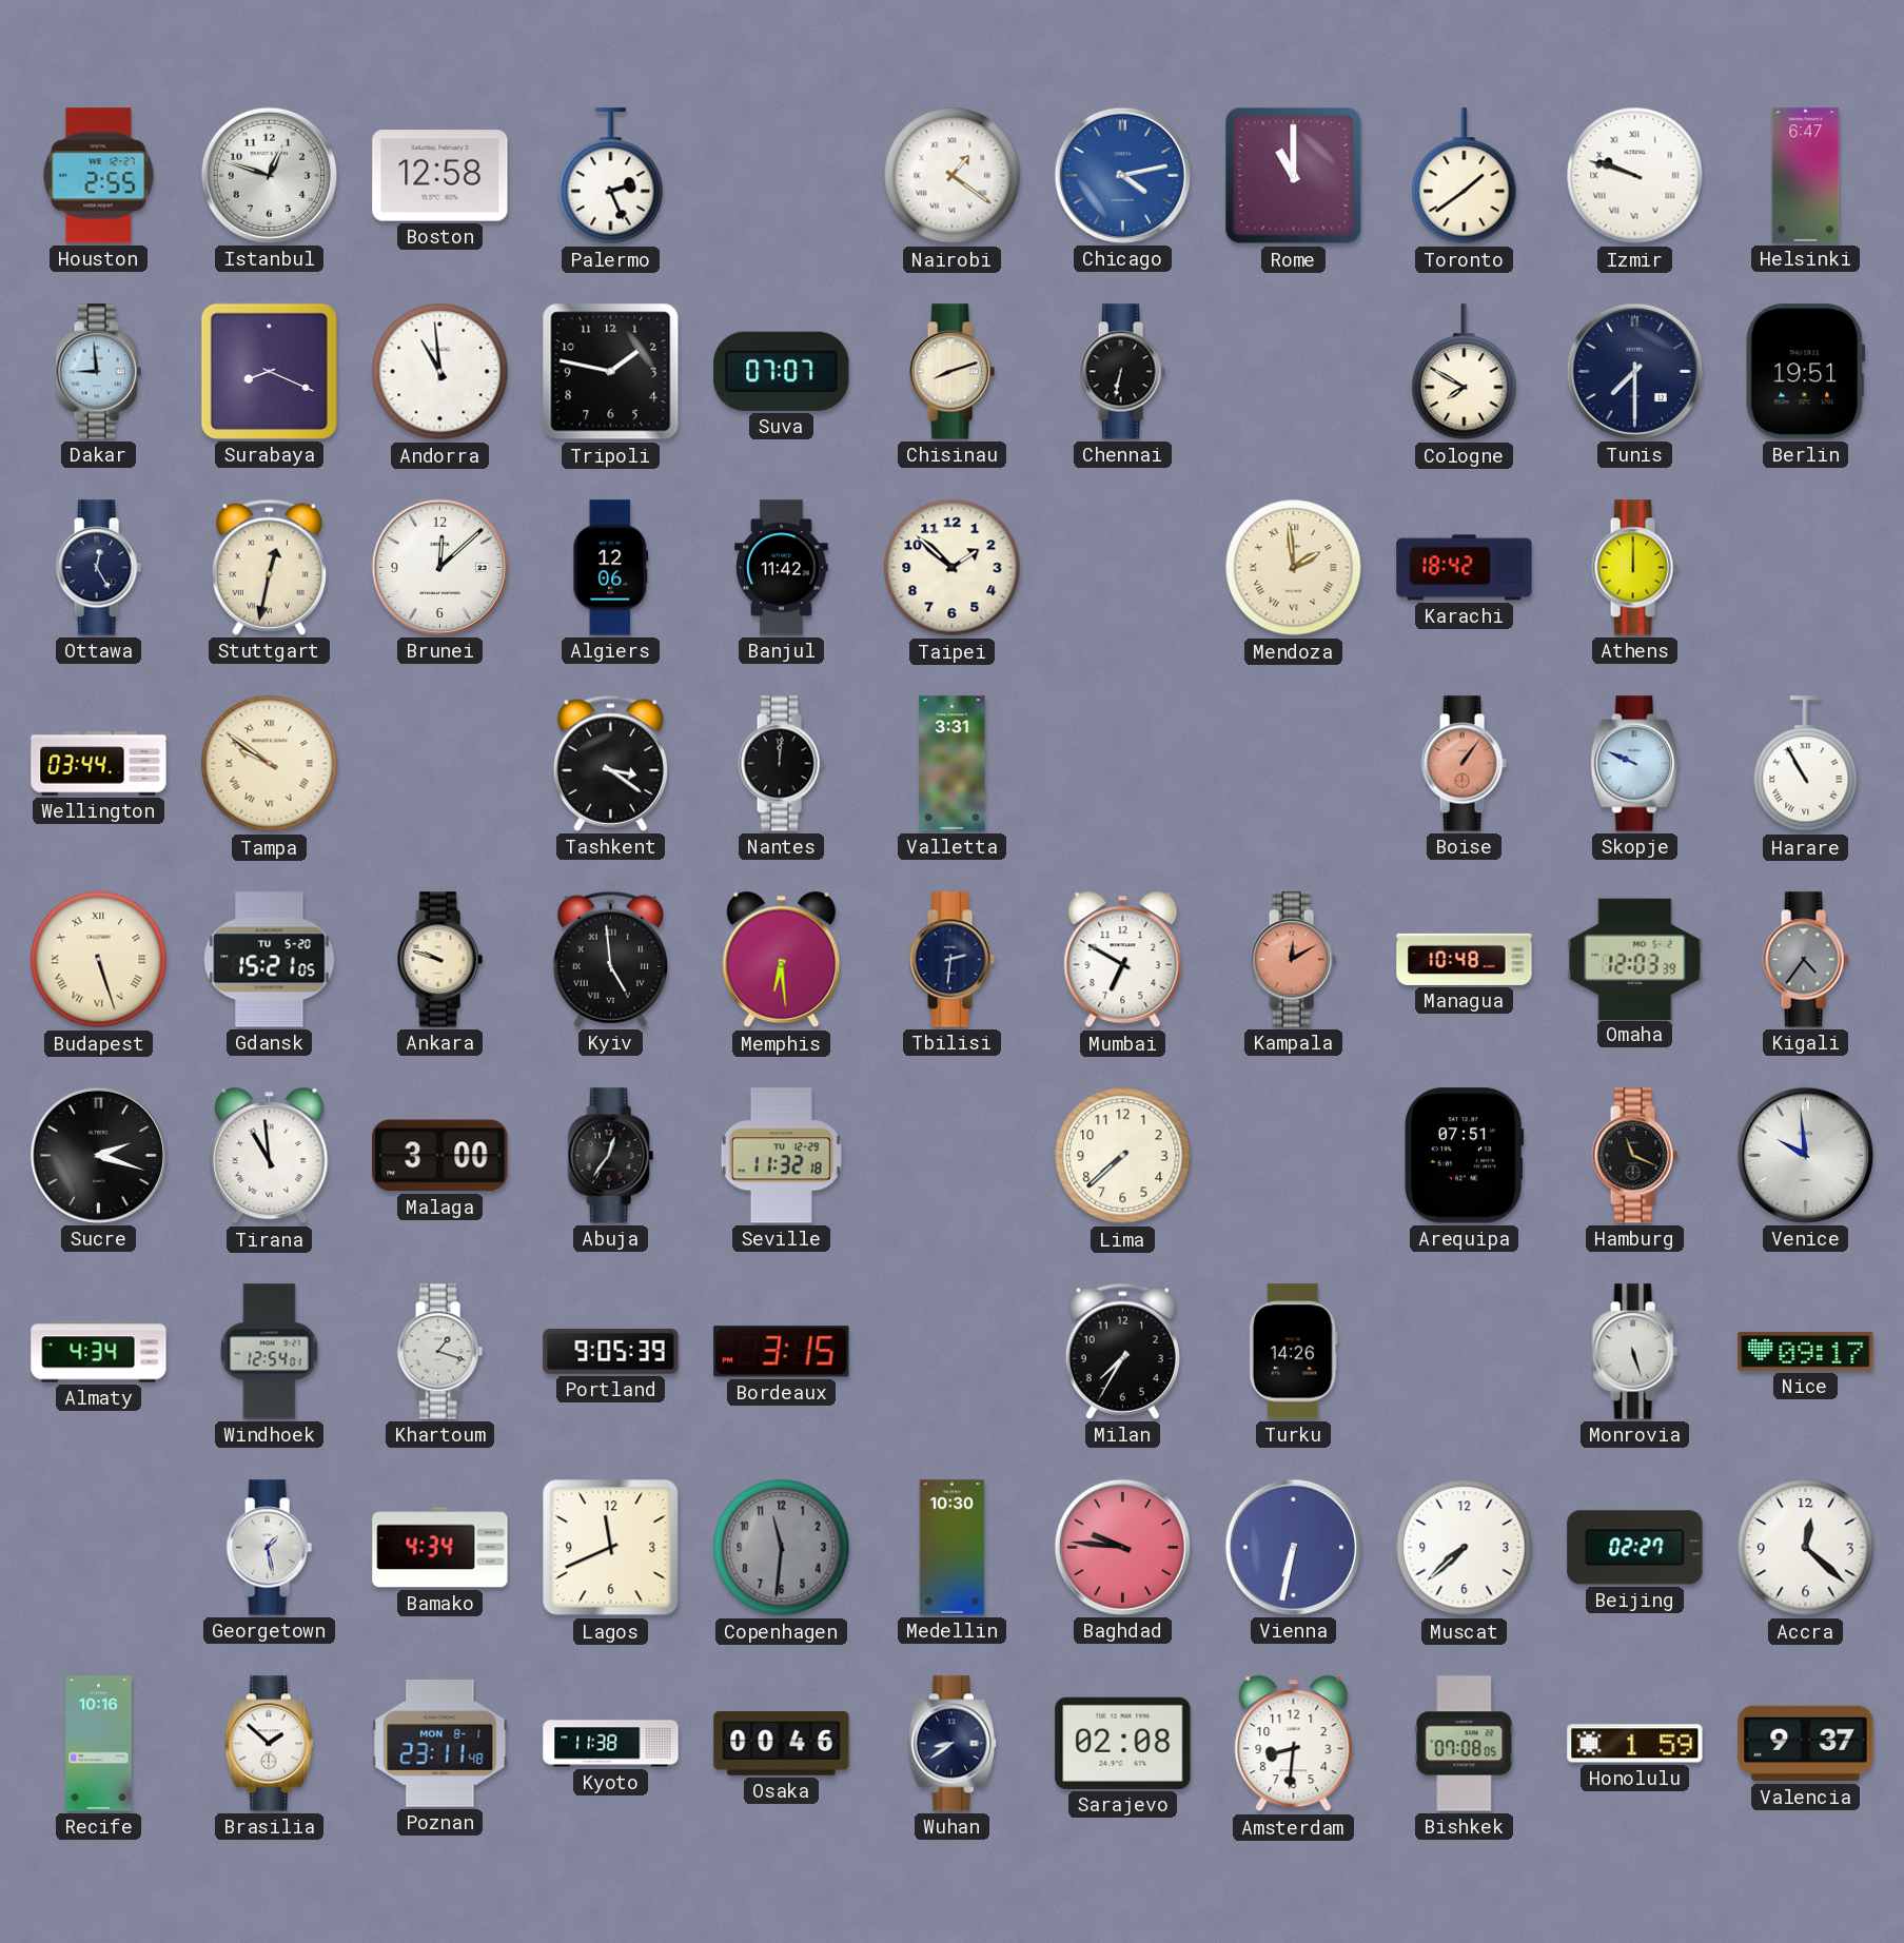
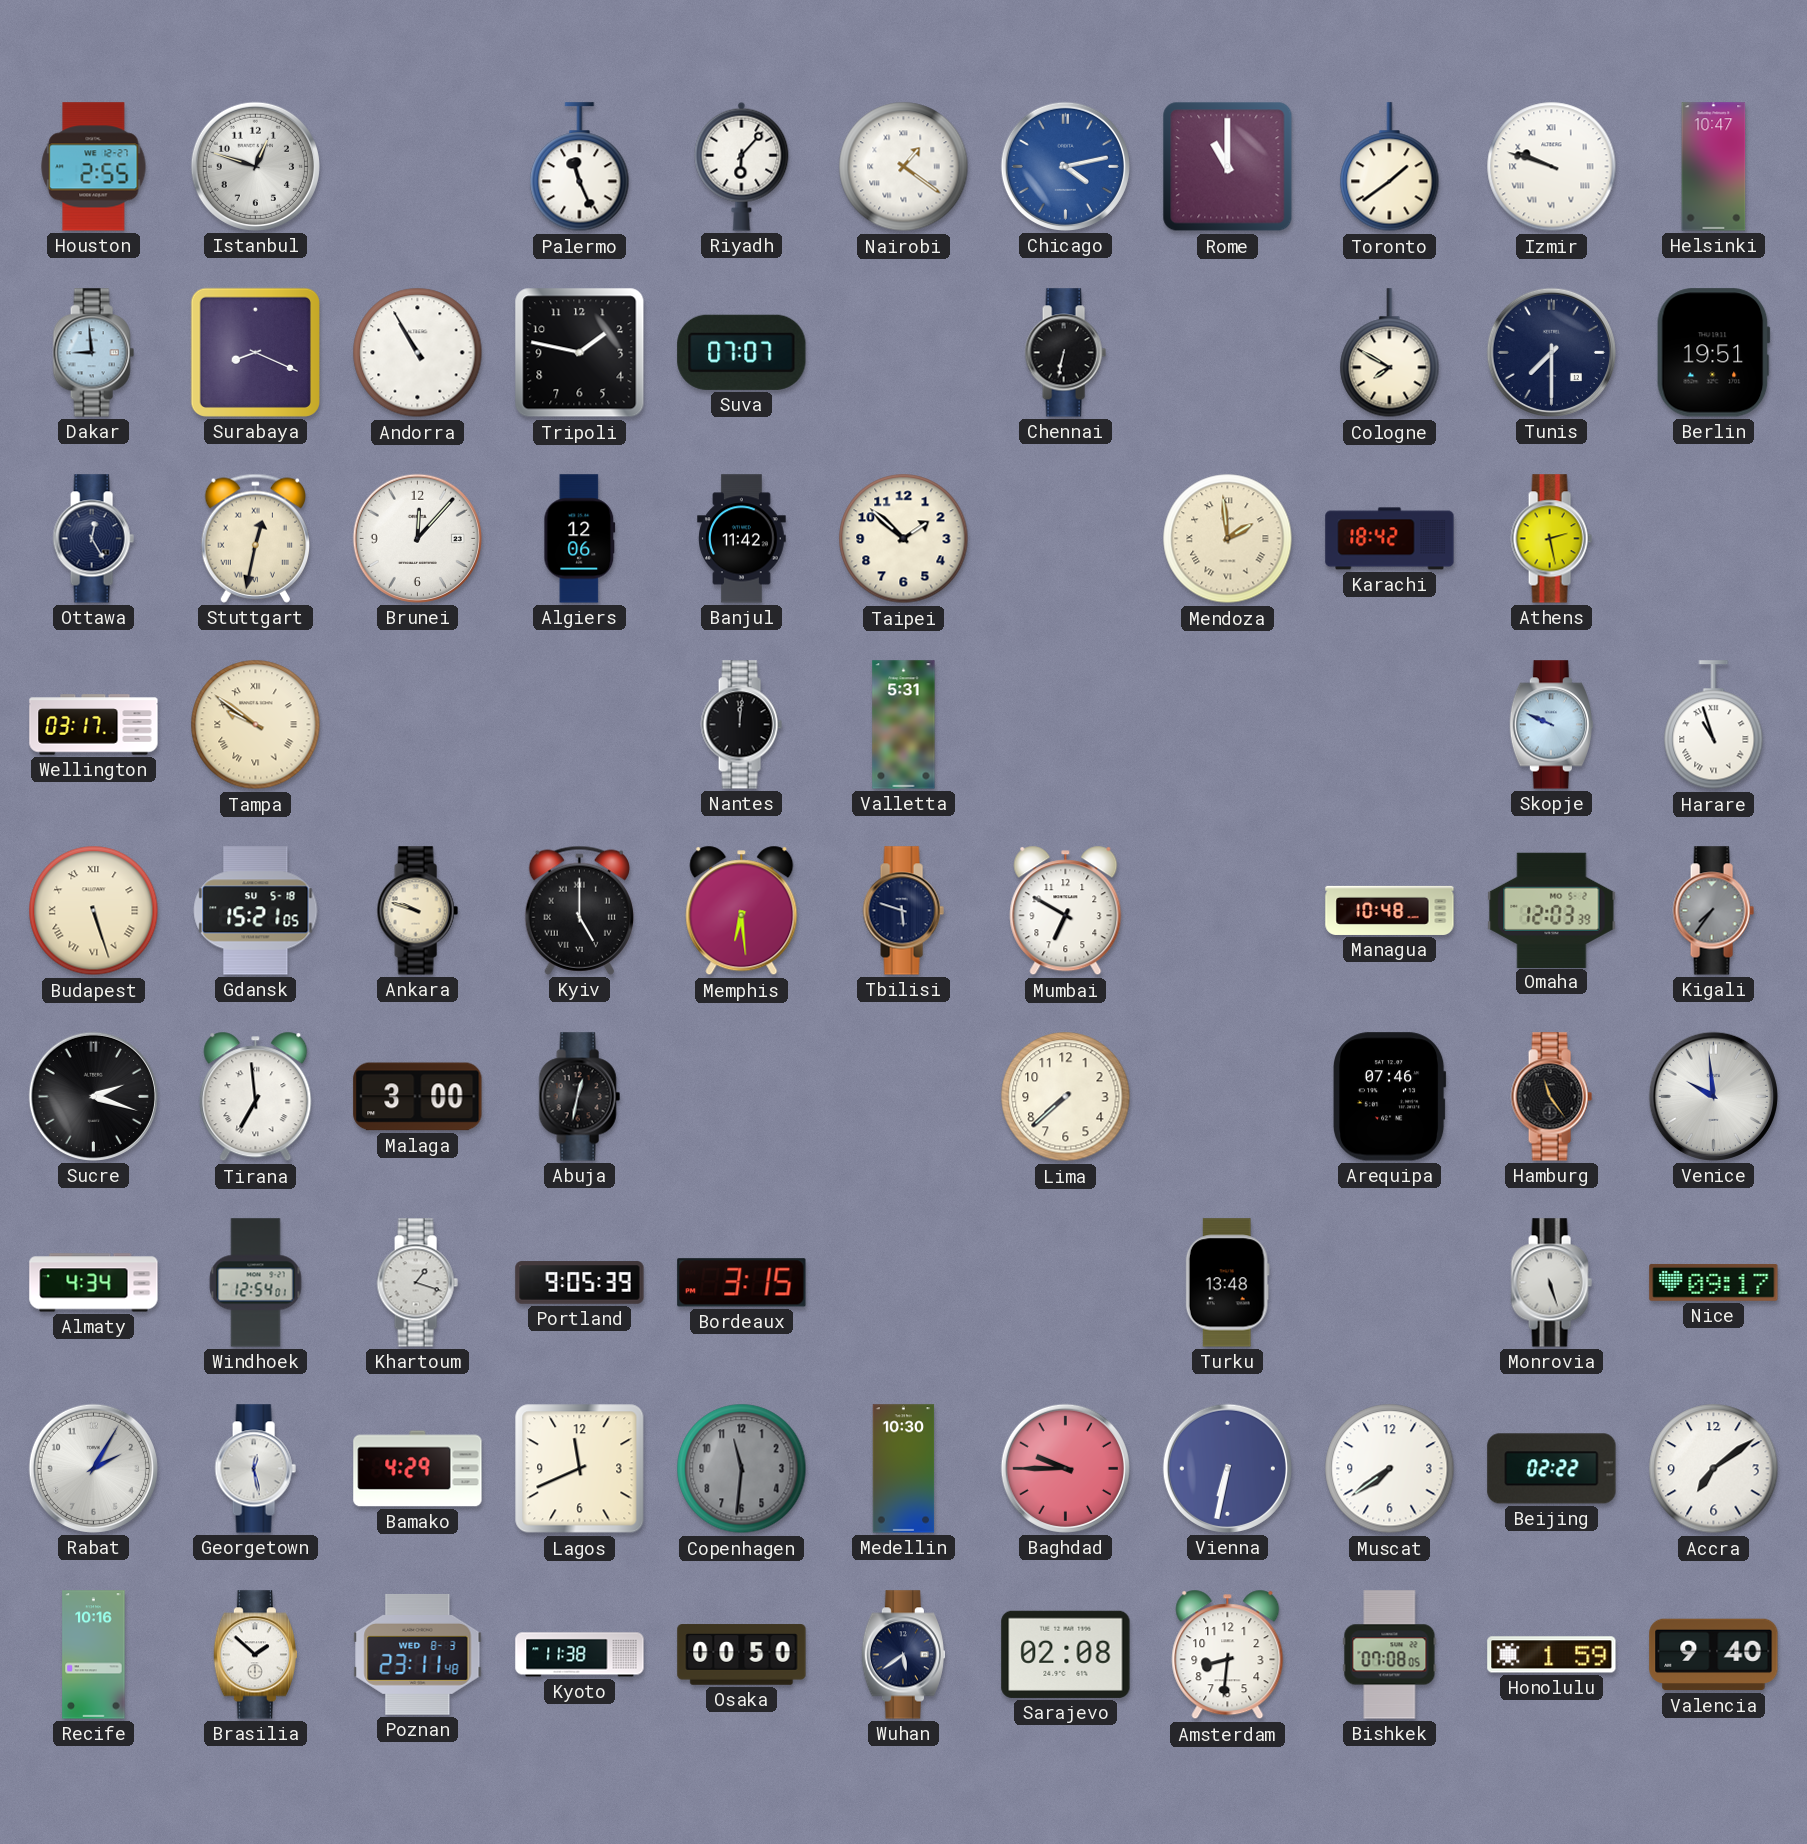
Boston: 12:58 -> none
Palermo: 2:26 -> 11:26
Riyadh: none -> 6:07
Helsinki: 6:47 -> 10:47
Andorra: 10:59 -> 10:55
Chisinau: 8:12 -> none
Brunei: 12:08 -> 12:07
Athens: 12:00 -> 2:28
Wellington: 03:44 -> 03:17
Tashkent: 3:21 -> none
Valletta: 3:31 -> 5:31
Boise: 1:06 -> none
Harare: 10:55 -> 10:57
Gdansk date: TU 5-20 -> SU 5-18
Kyiv: 4:59 -> 5:00
Tbilisi: 2:31 -> 5:48
Kampala: 12:10 -> none
Kigali: 4:36 -> 7:36
Tirana: 10:59 -> 6:59
Abuja: 12:36 -> 12:32
Seville: 11:32 -> none
Arequipa: 07:51 -> 07:46
Hamburg: 11:19 -> 11:24
Milan: 7:35 -> none
Turku: 14:26 -> 13:48
Rabat: none -> 2:05
Georgetown: 1:28 -> 12:28
Bamako: 4:34 -> 4:29
Baghdad: 9:46 -> 9:45
Muscat: 7:38 -> 7:39
Beijing: 02:27 -> 02:22
Accra: 12:22 -> 7:09
Poznan date: MON 8-1 -> WED 8-3
Osaka: 00:46 -> 00:50
Wuhan: 8:39 -> 5:39
Valencia: 9:37 -> 9:40
